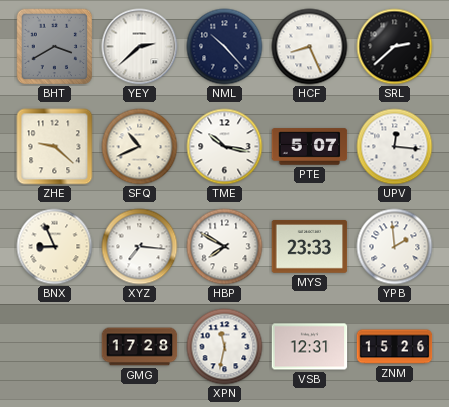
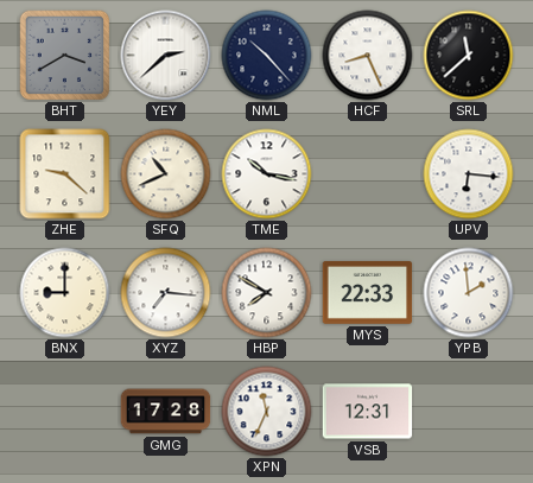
SRL: 2:38 -> 11:38
PTE: 5:07 -> none
UPV: 12:16 -> 6:16
BNX: 8:56 -> 9:00
MYS: 23:33 -> 22:33
XPN: 11:32 -> 11:34
ZNM: 15:26 -> none
